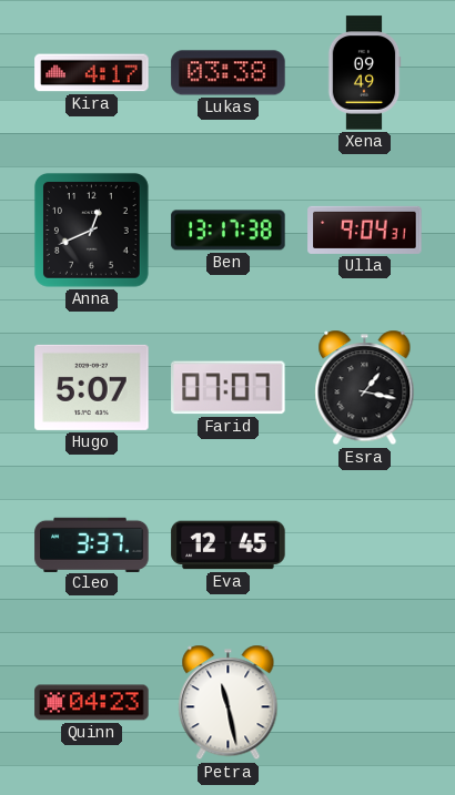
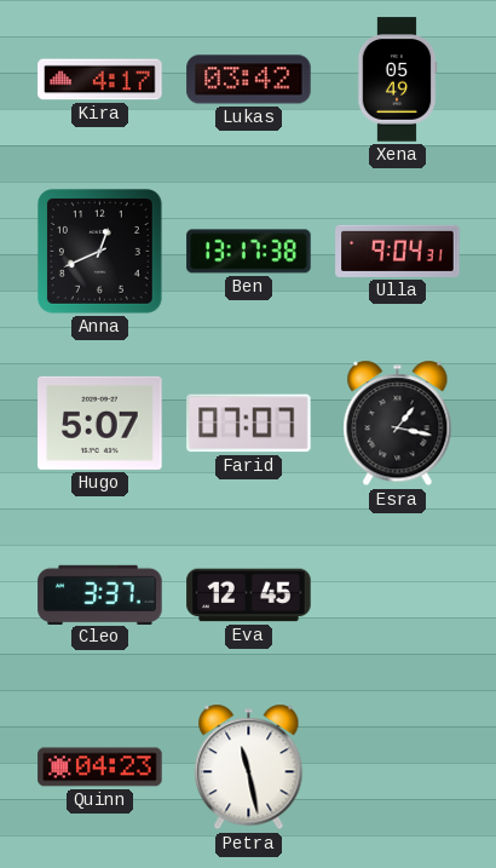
Lukas: 03:38 -> 03:42
Xena: 09:49 -> 05:49
